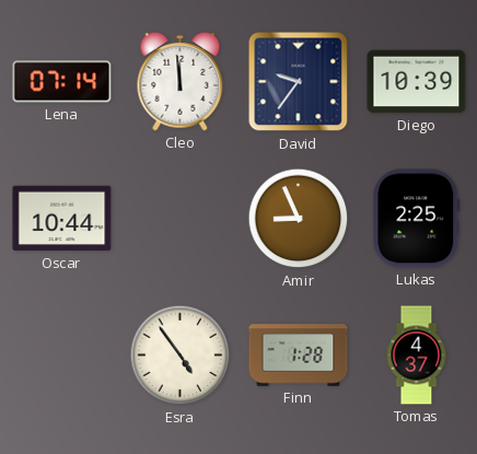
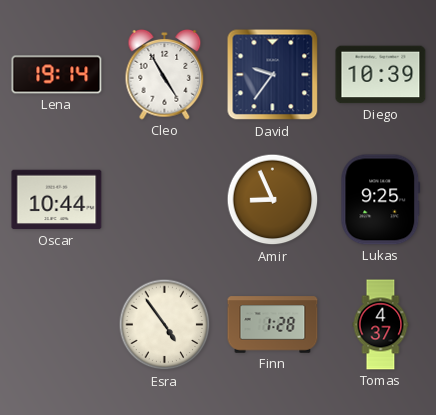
Lena: 07:14 -> 19:14
Cleo: 11:59 -> 4:55
Lukas: 2:25 -> 9:25
